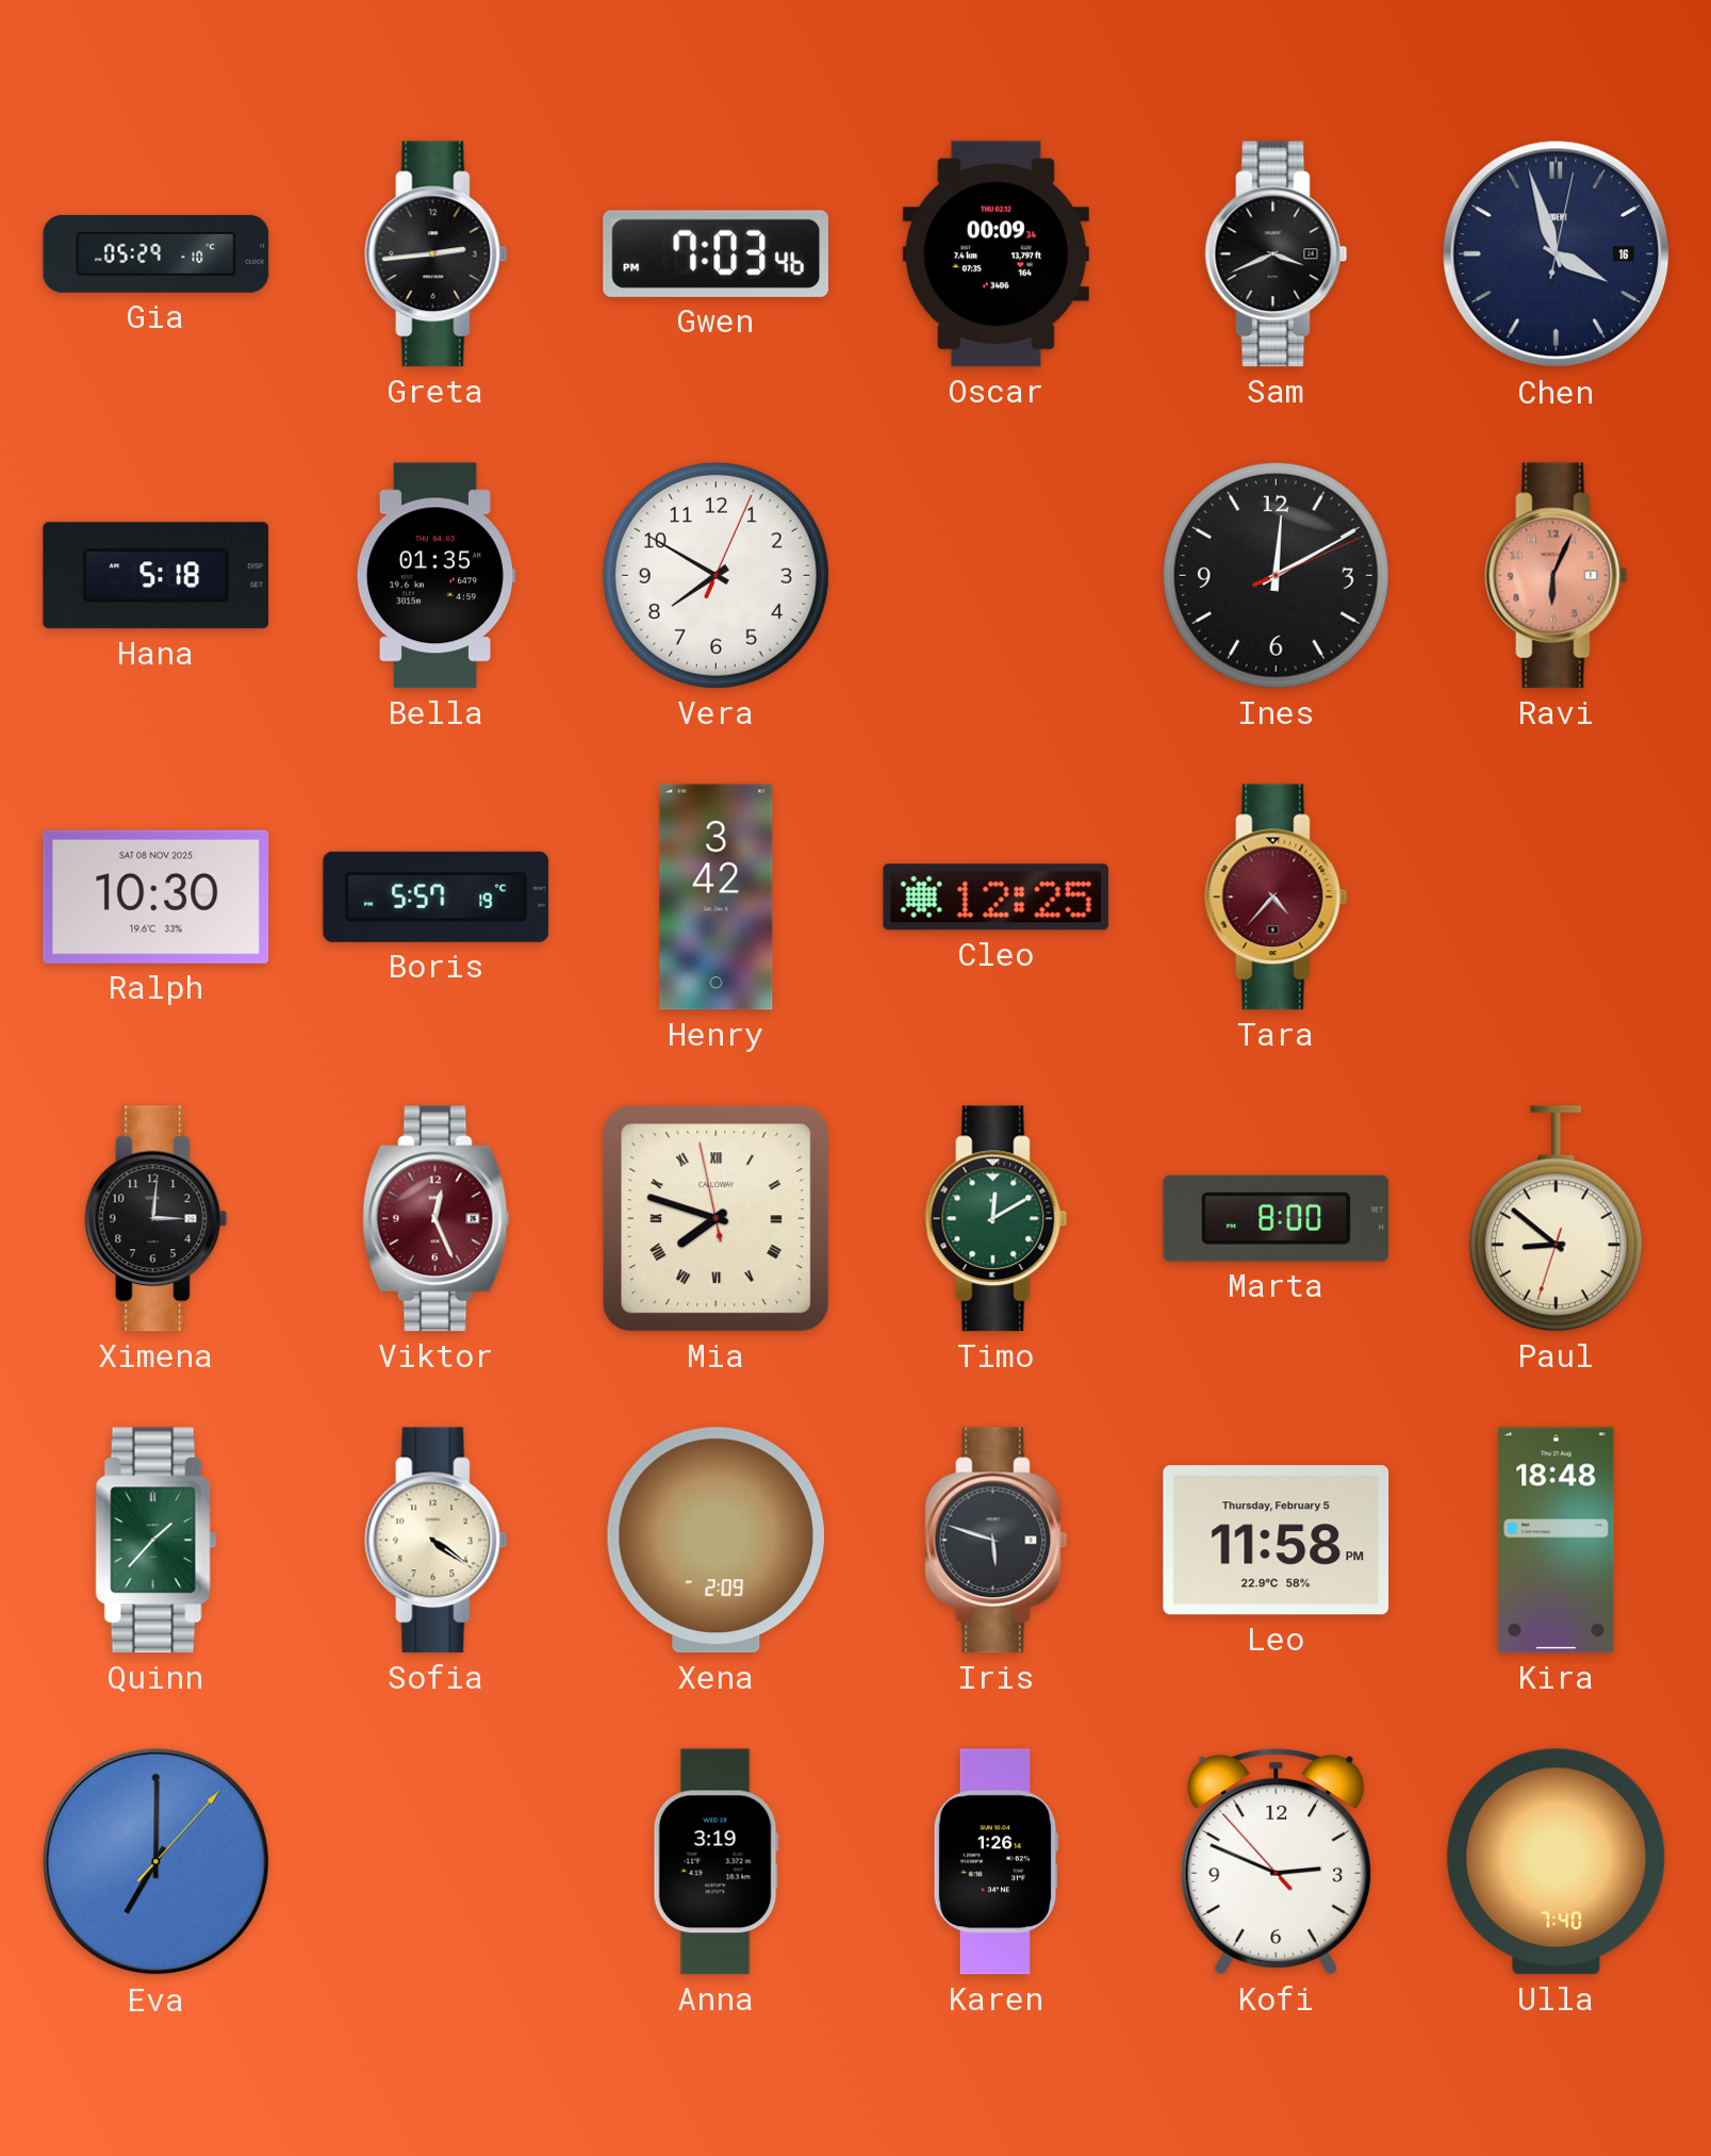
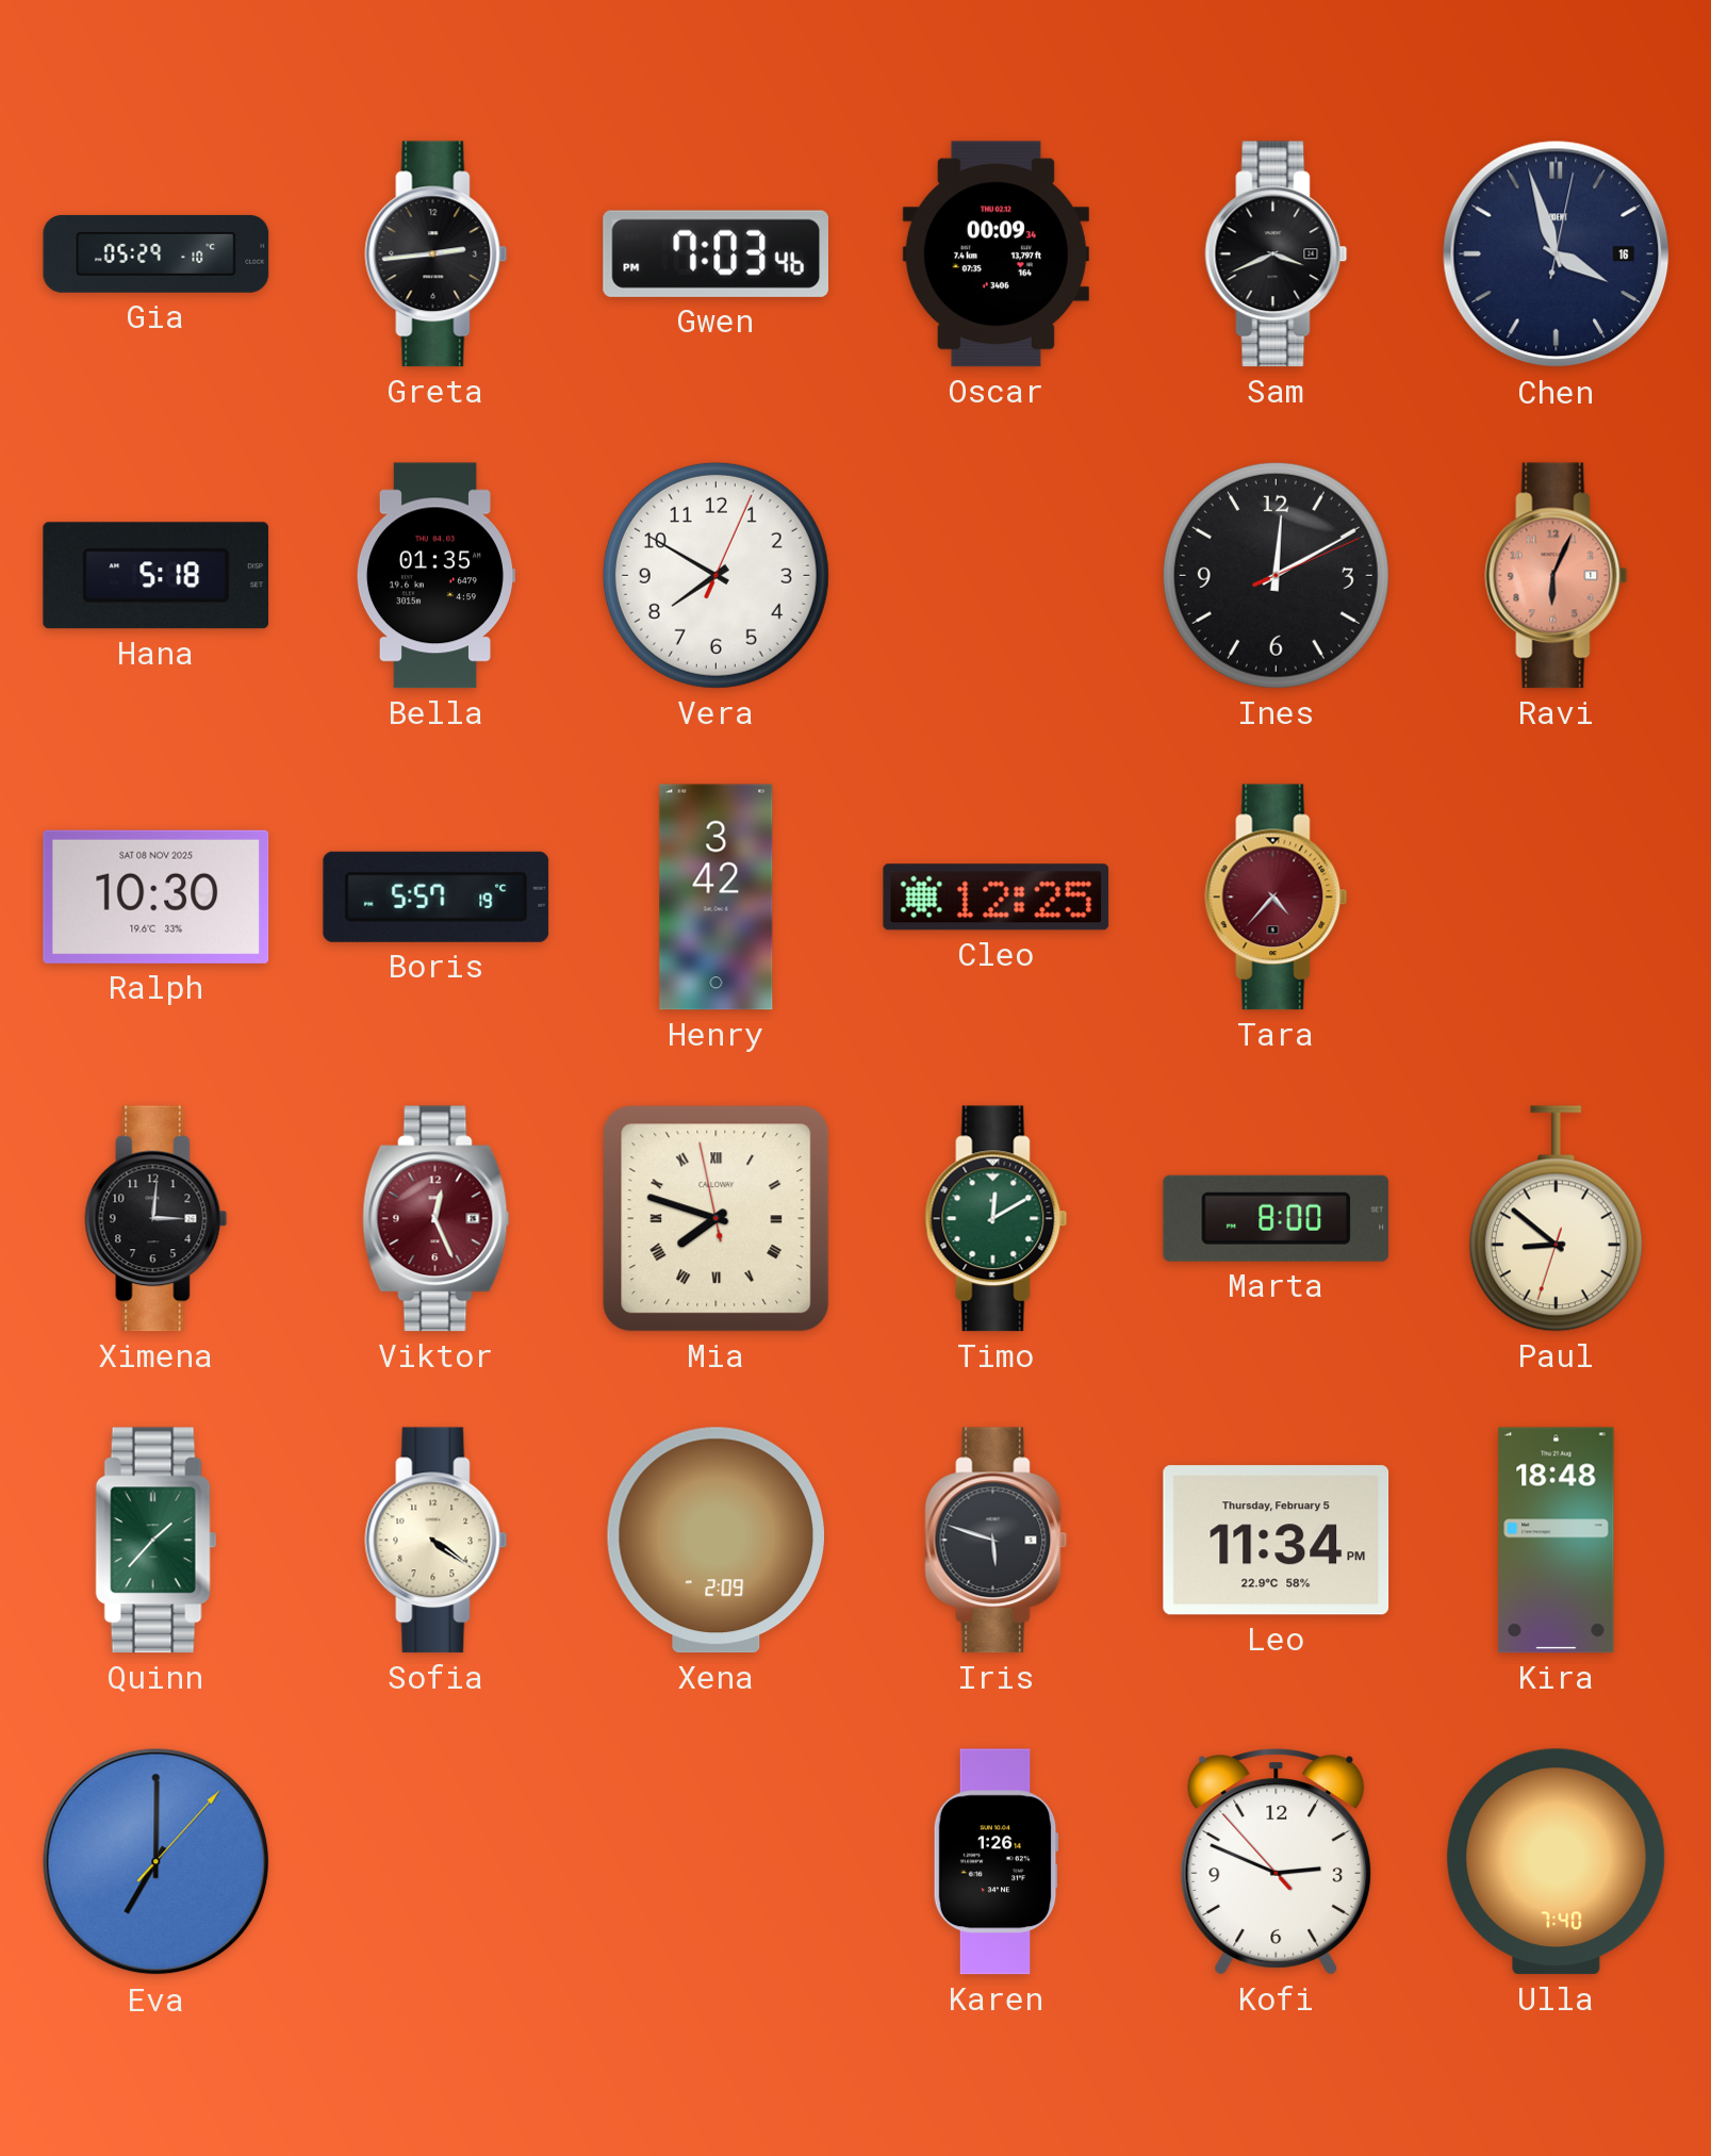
Leo: 11:58 -> 11:34
Anna: 3:19 -> none
